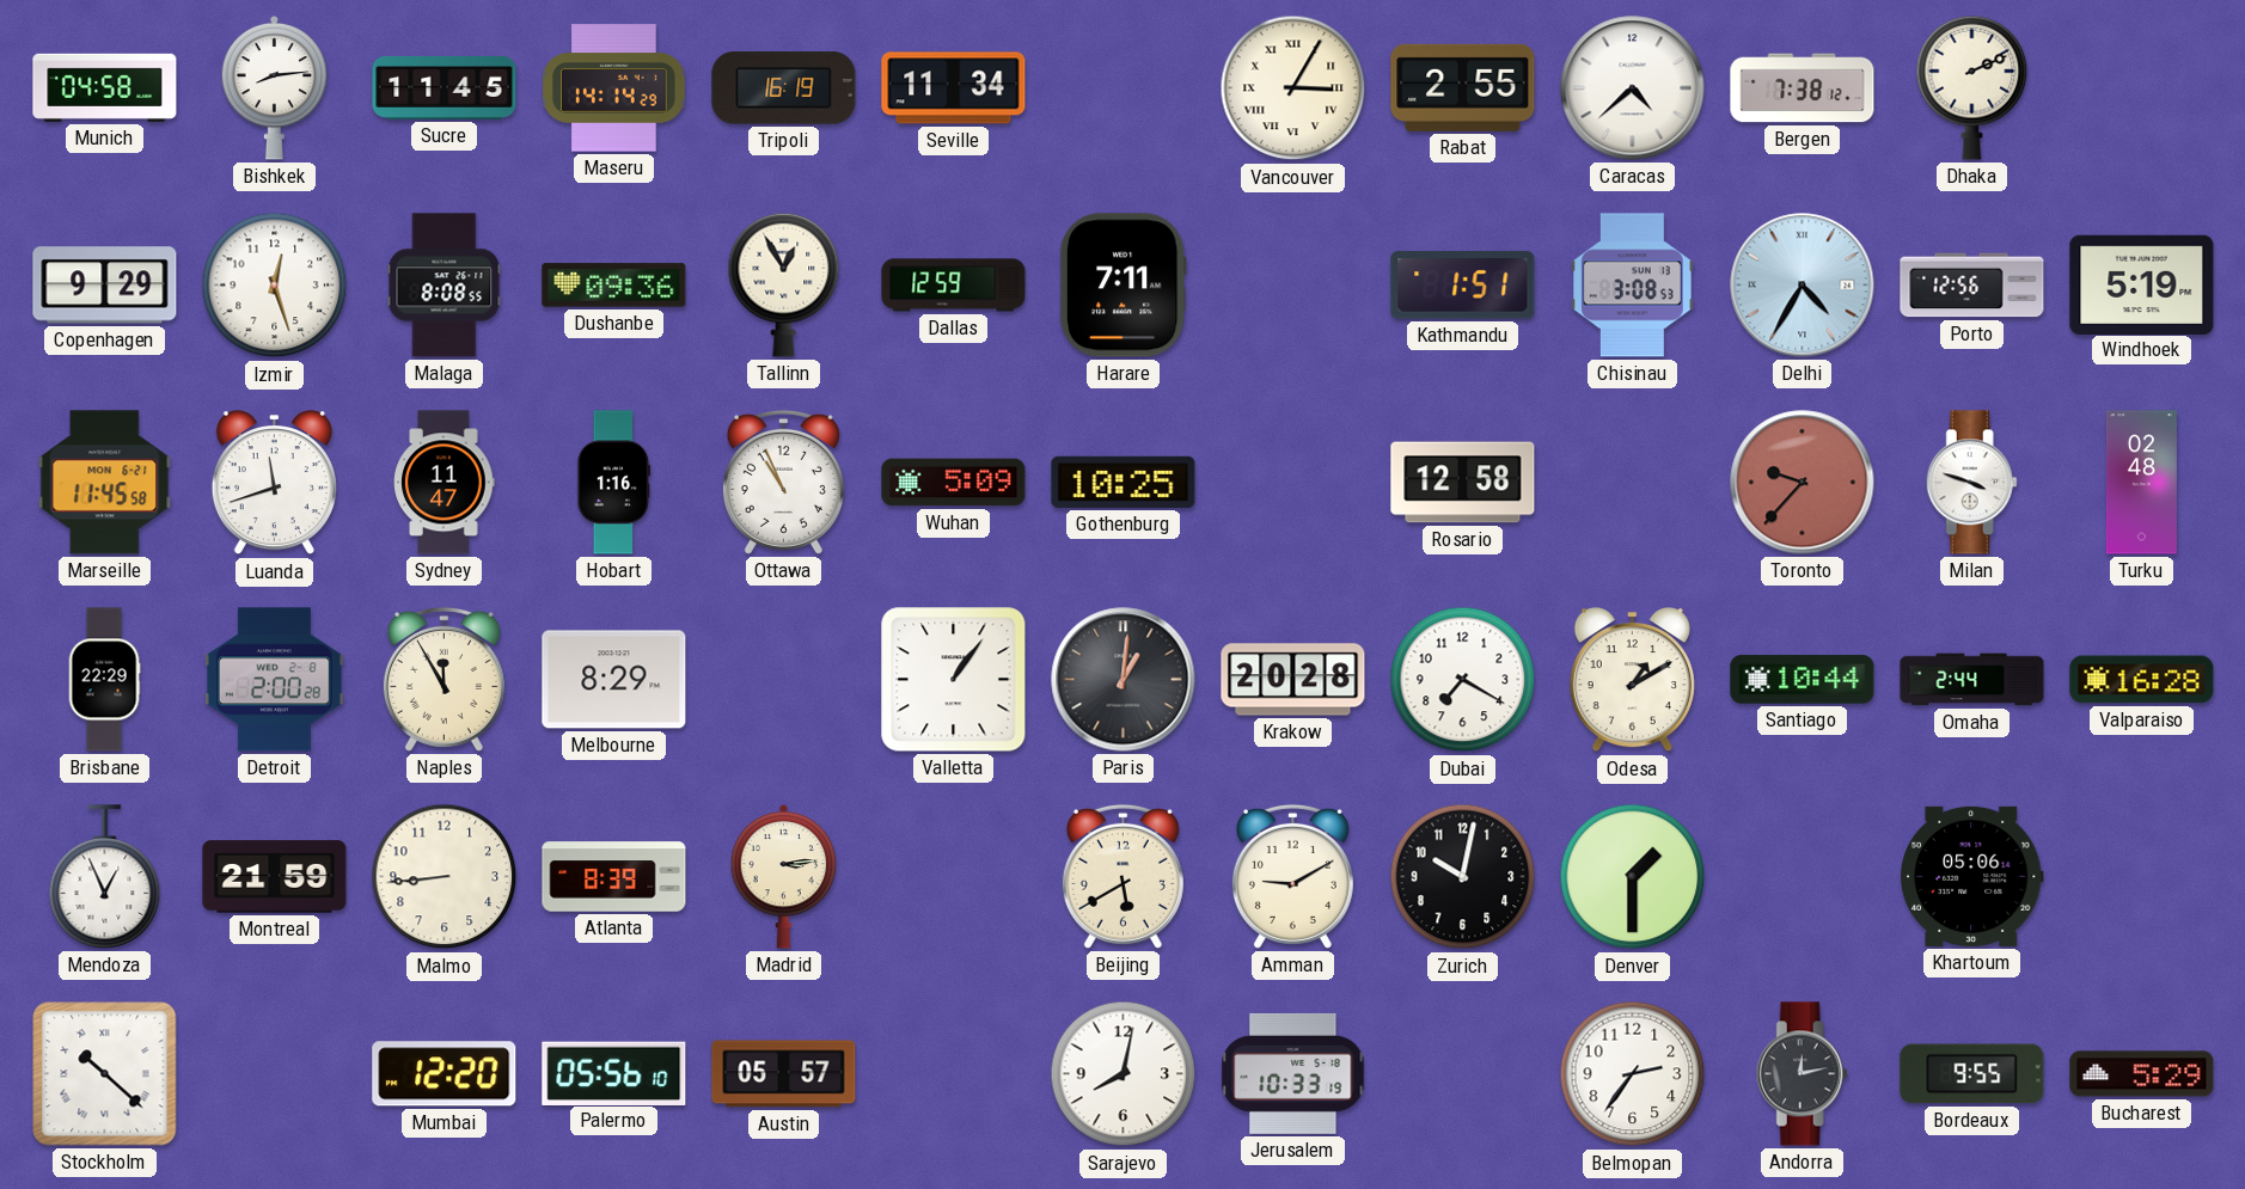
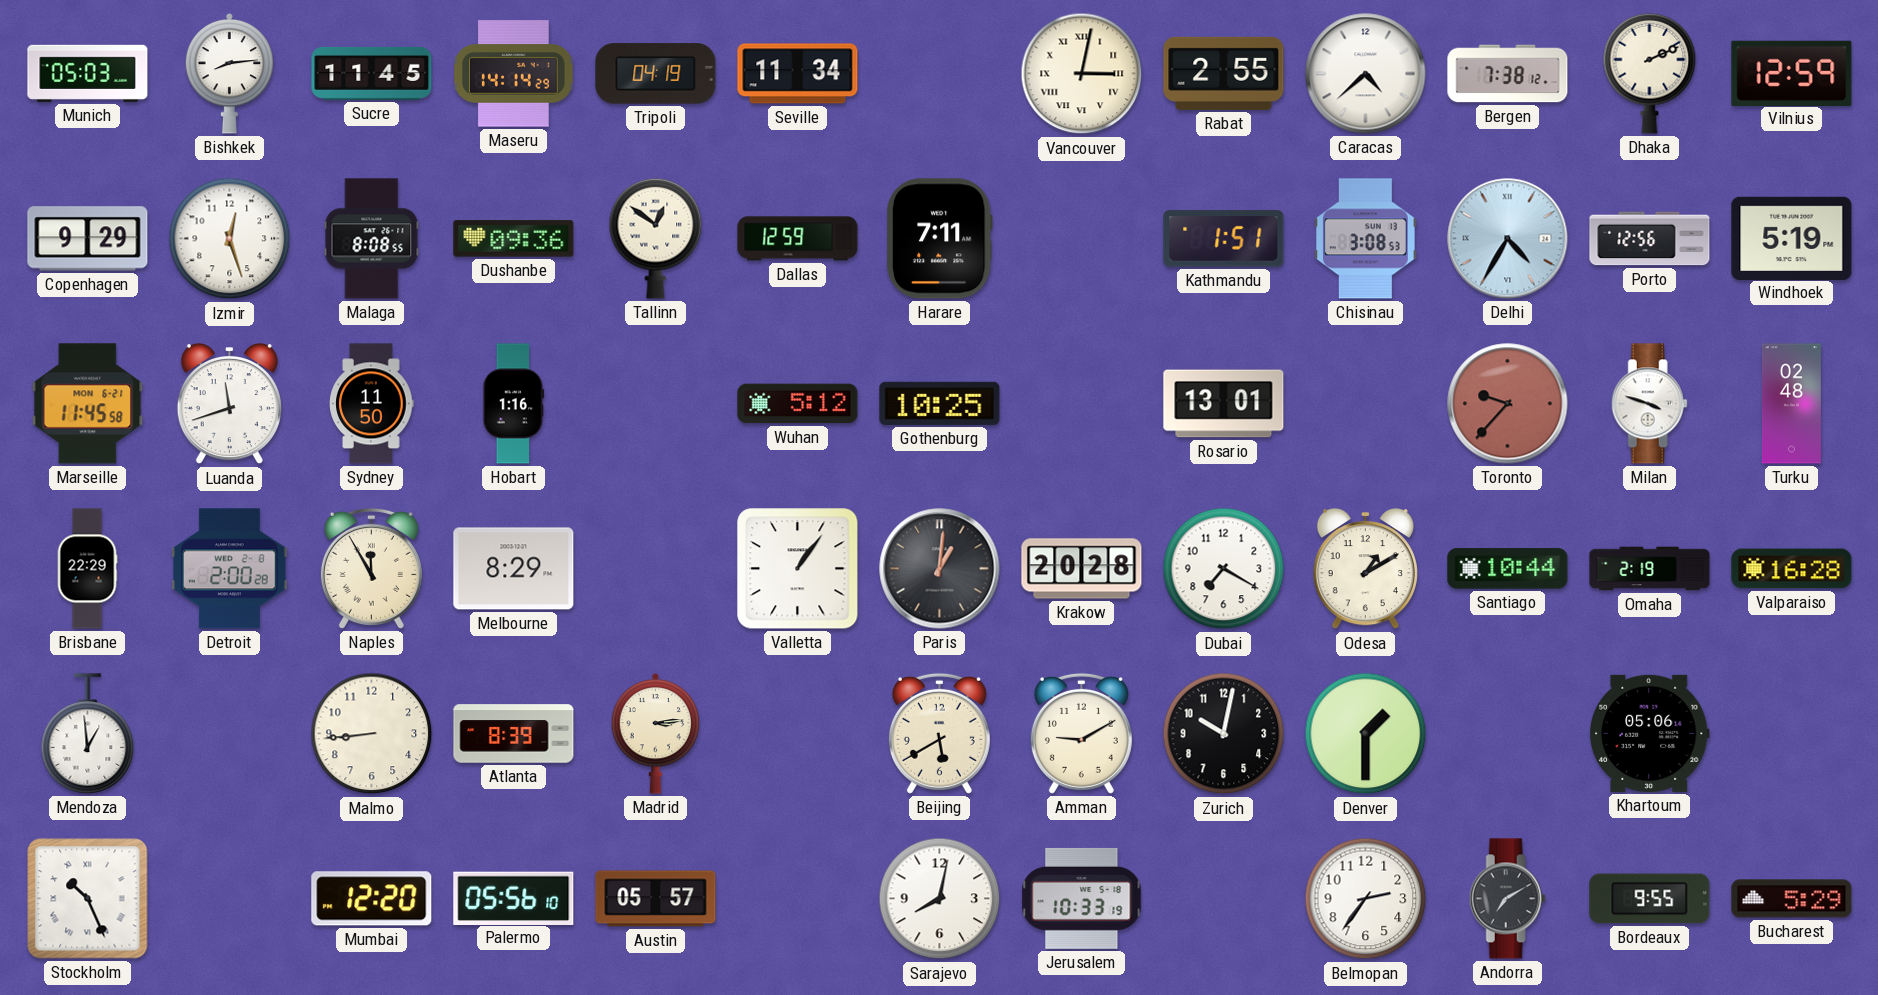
Munich: 04:58 -> 05:03
Tripoli: 16:19 -> 04:19
Vancouver: 3:05 -> 3:02
Vilnius: none -> 12:59
Tallinn: 12:55 -> 12:51
Sydney: 11:47 -> 11:50
Ottawa: 10:56 -> none
Wuhan: 5:09 -> 5:12
Rosario: 12:58 -> 13:01
Omaha: 2:44 -> 2:19
Mendoza: 12:56 -> 12:59
Montreal: 21:59 -> none
Stockholm: 10:22 -> 10:26
Andorra: 12:13 -> 7:10
